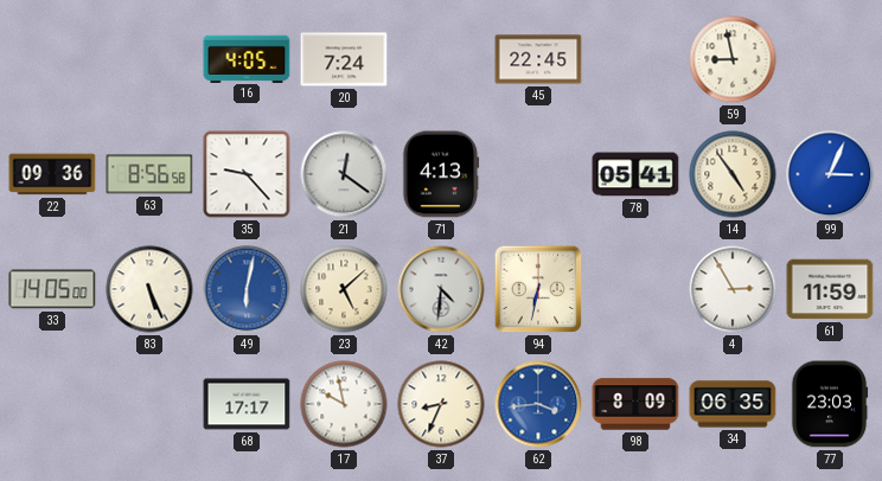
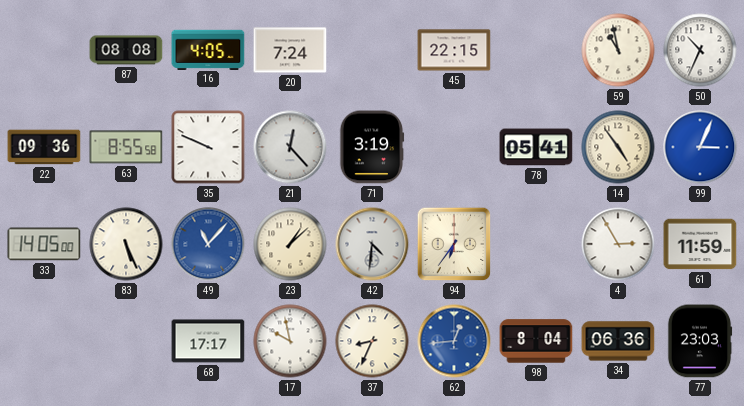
87: none -> 08:08
45: 22:45 -> 22:15
59: 8:58 -> 10:58
50: none -> 10:34
63: 8:56 -> 8:55
35: 9:23 -> 9:49
21: 12:21 -> 12:23
71: 4:13 -> 3:19
49: 6:02 -> 11:07
23: 5:08 -> 1:08
94: 6:32 -> 6:36
62: 3:44 -> 12:44
98: 8:09 -> 8:04
34: 06:35 -> 06:36
